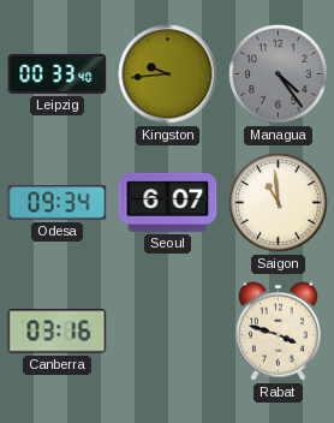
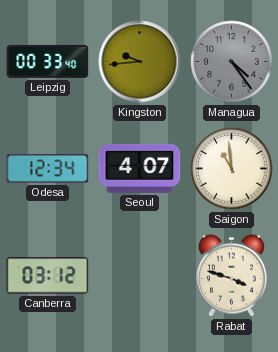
Odesa: 09:34 -> 12:34
Seoul: 6:07 -> 4:07
Canberra: 03:16 -> 03:12
